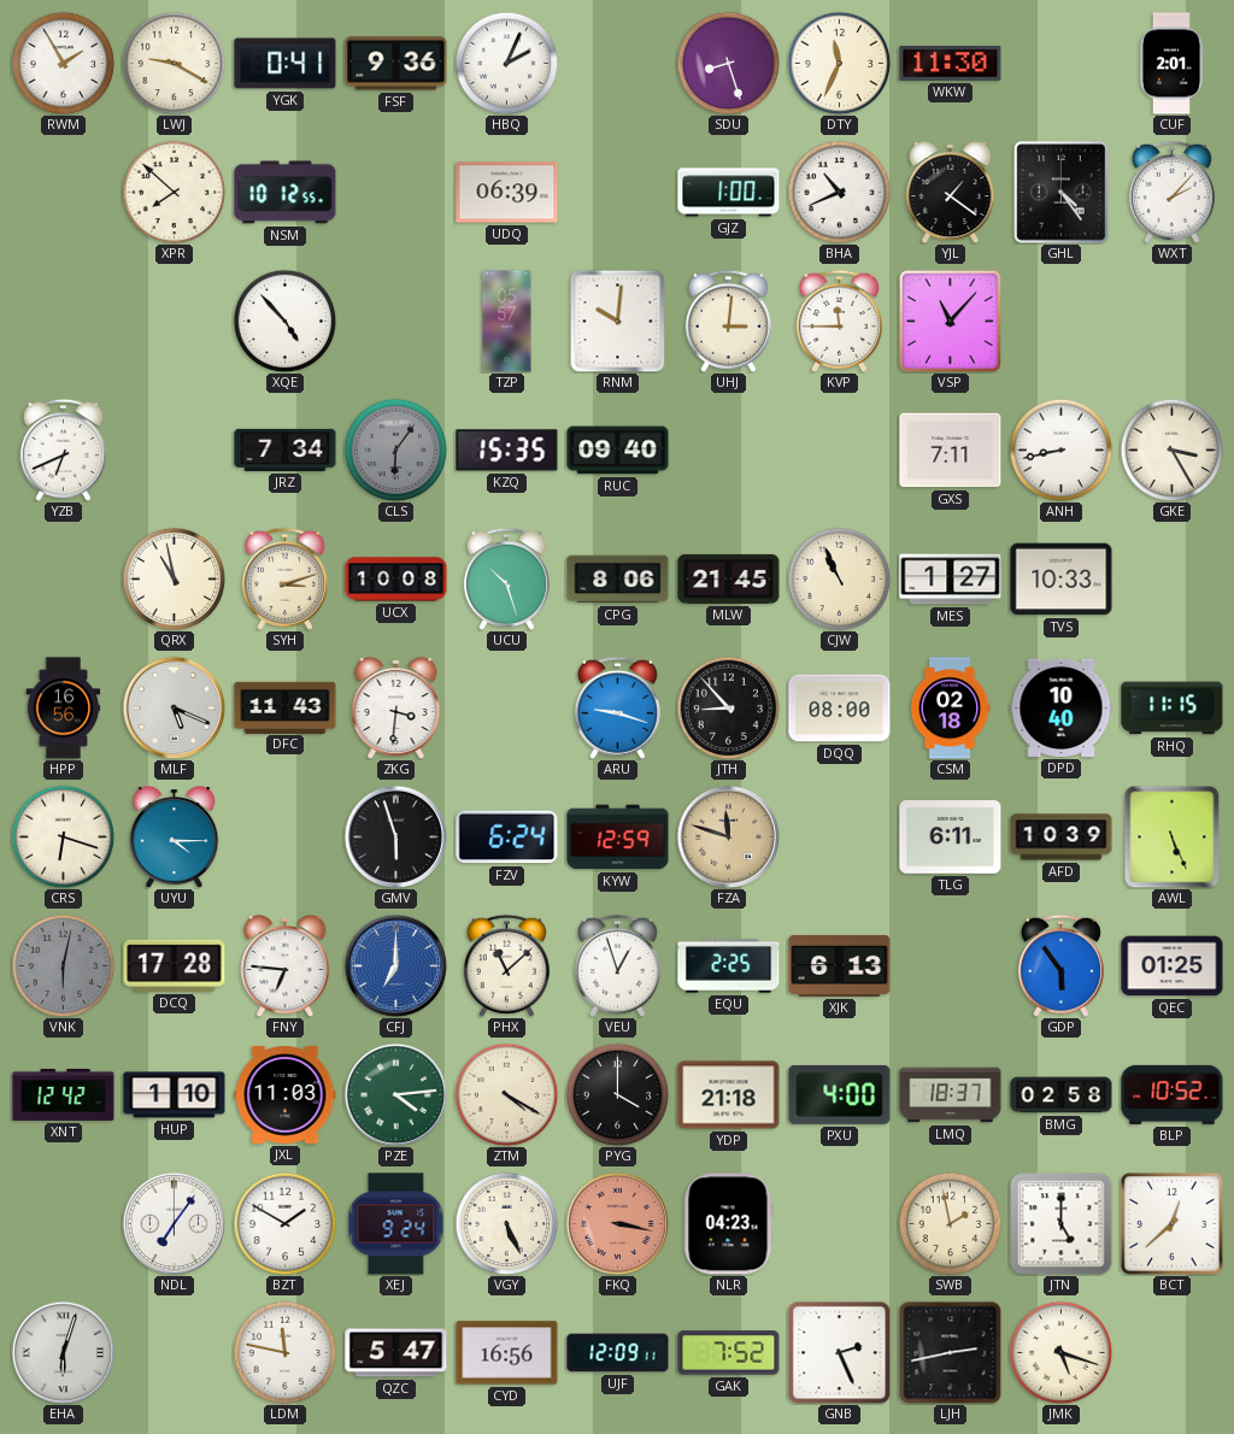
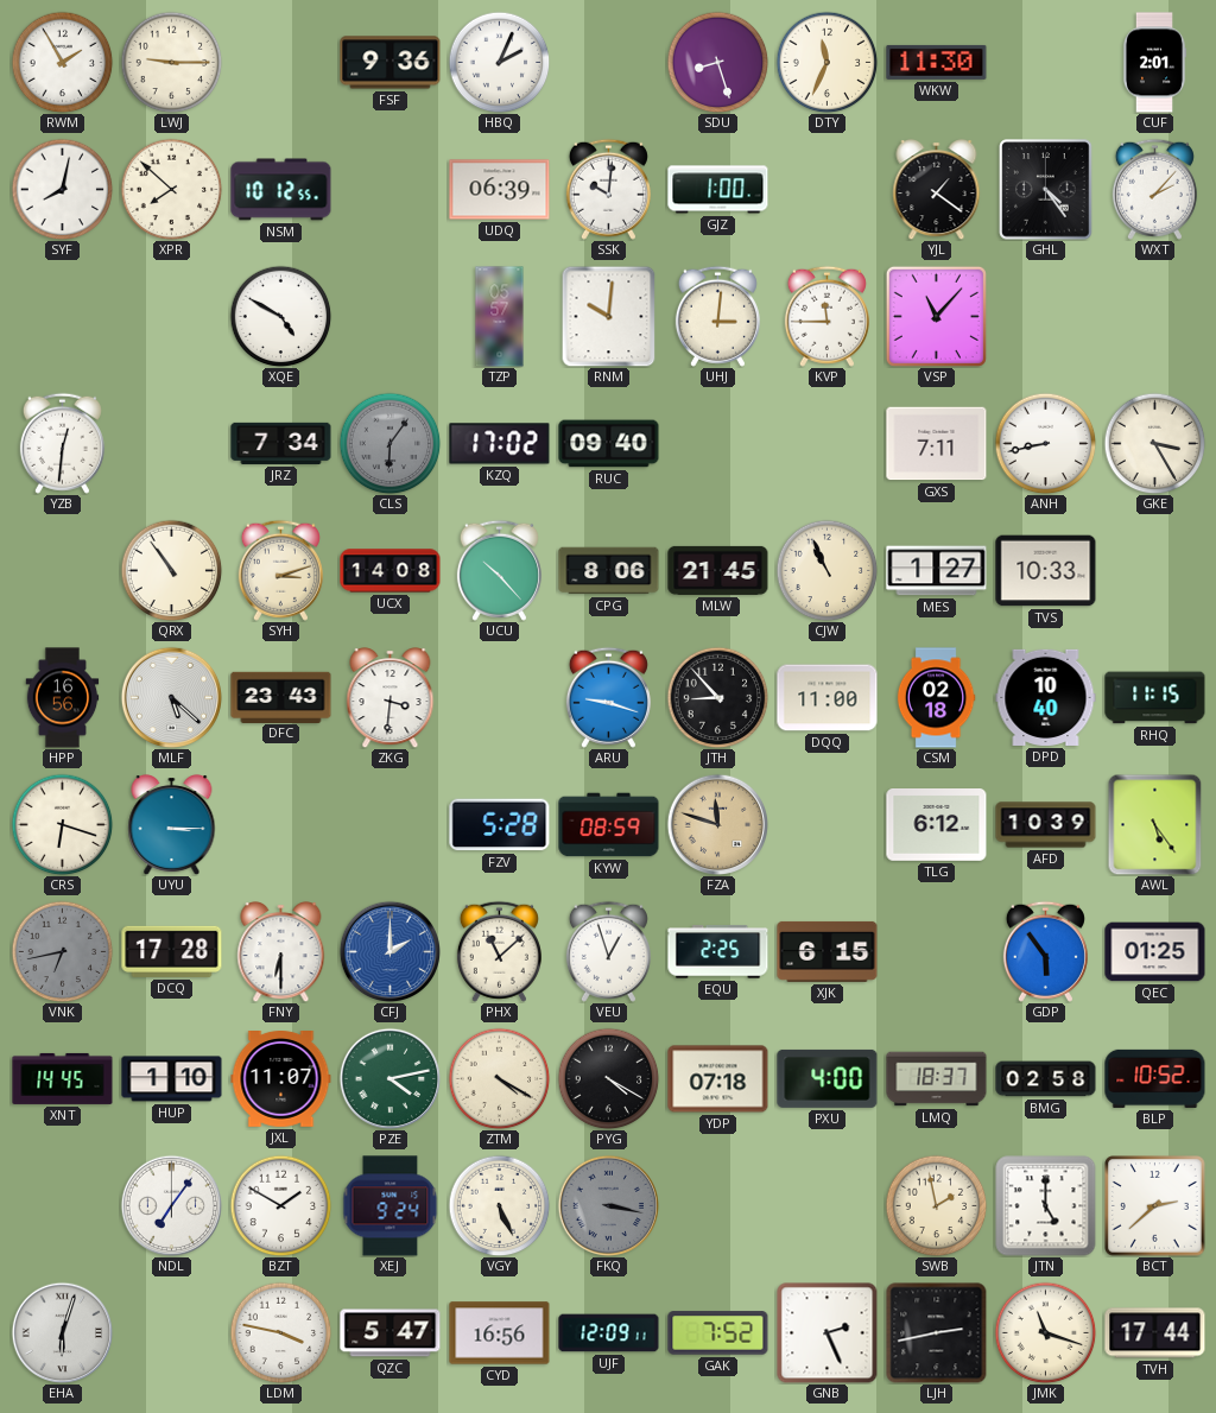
LWJ: 9:20 -> 9:15
YGK: 0:41 -> none
SYF: none -> 8:02
SSK: none -> 10:01
BHA: 10:41 -> none
XQE: 4:53 -> 4:50
YZB: 6:41 -> 12:31
KZQ: 15:35 -> 17:02
QRX: 10:58 -> 10:54
UCX: 10:08 -> 14:08
UCU: 10:27 -> 10:23
MLF: 5:19 -> 5:22
DFC: 11:43 -> 23:43
DQQ: 08:00 -> 11:00
UYU: 4:15 -> 3:15
GMV: 5:57 -> none
FZV: 6:24 -> 5:28
KYW: 12:59 -> 08:59
TLG: 6:11 -> 6:12
AWL: 5:26 -> 5:24
VNK: 6:02 -> 6:43
FNY: 6:46 -> 6:30
CFJ: 7:00 -> 2:00
XJK: 6:13 -> 6:15
XNT: 12:42 -> 14:45
JXL: 11:03 -> 11:07
PZE: 4:14 -> 4:13
PYG: 4:00 -> 4:20
YDP: 21:18 -> 07:18
FKQ dial: salmon -> grey
NLR: 04:23 -> none
BCT: 12:38 -> 2:38
LDM: 11:47 -> 3:47
JMK: 5:18 -> 11:18
TVH: none -> 17:44
